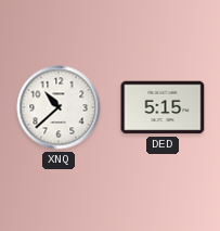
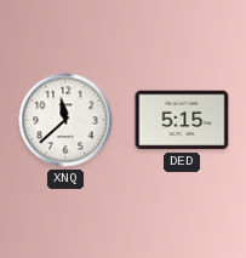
XNQ: 10:38 -> 11:38
